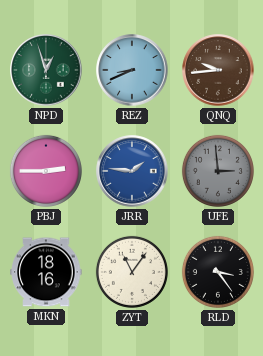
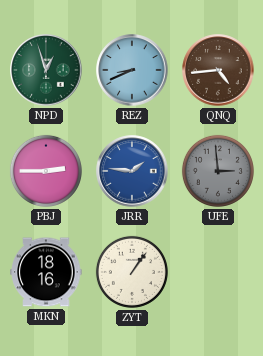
QNQ: 9:44 -> 4:44
ZYT: 11:06 -> 1:06
RLD: 3:24 -> none
